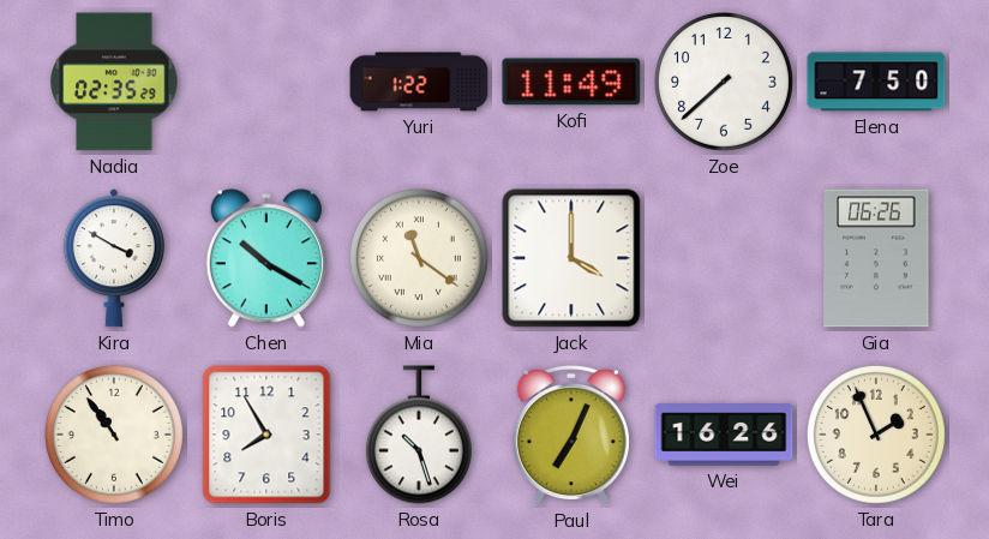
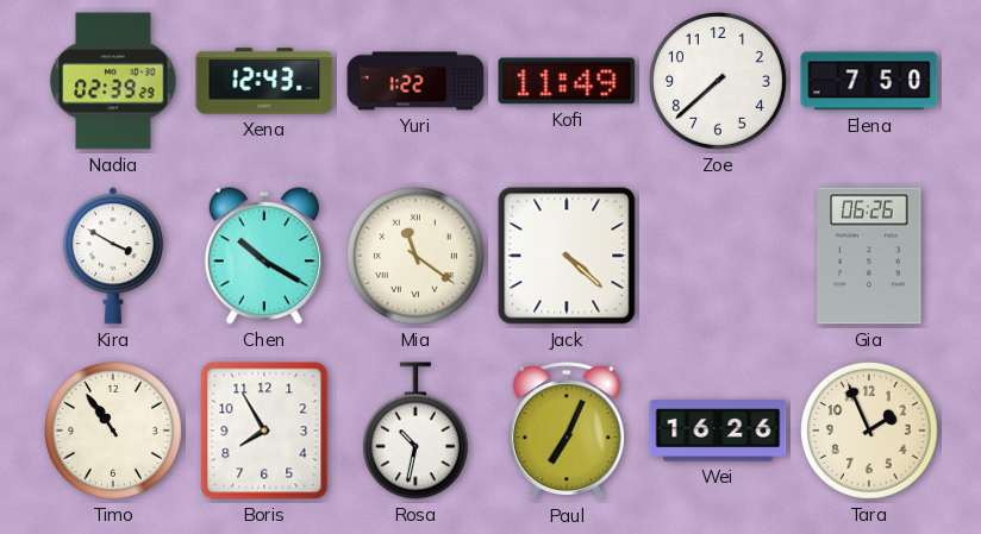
Nadia: 02:35 -> 02:39
Xena: none -> 12:43
Jack: 4:00 -> 4:22
Rosa: 10:27 -> 10:32
